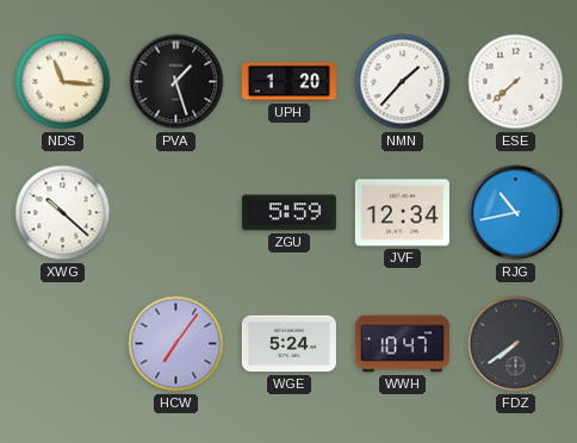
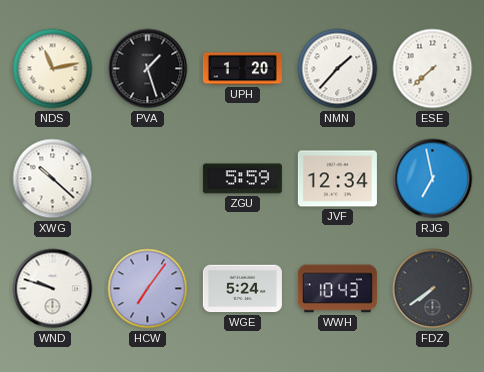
NDS: 11:16 -> 11:13
RJG: 10:43 -> 6:58
WND: none -> 9:48
WWH: 10:47 -> 10:43
